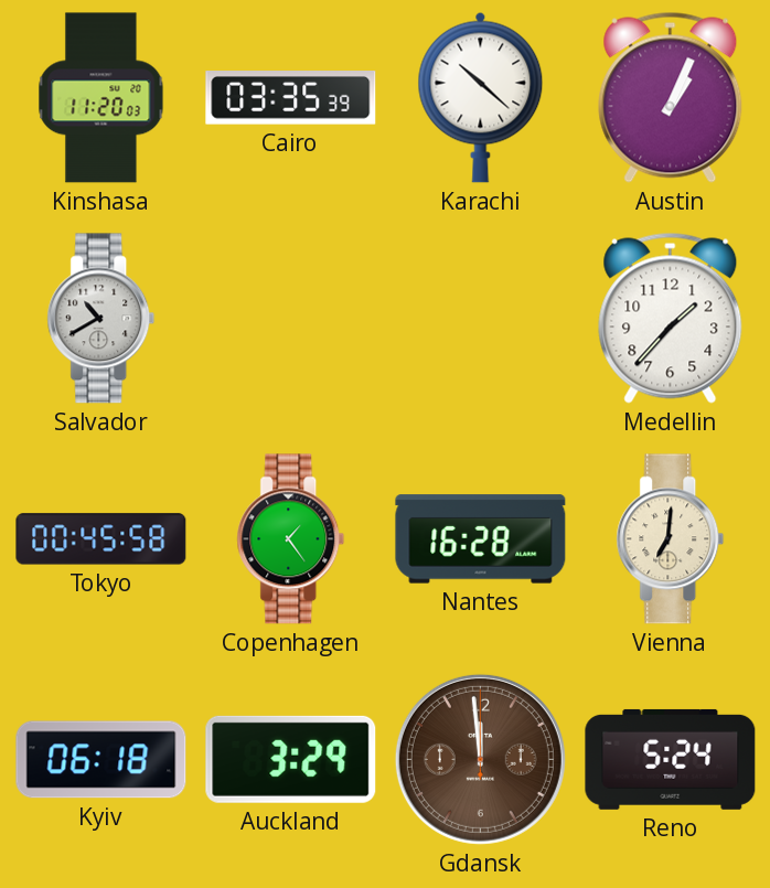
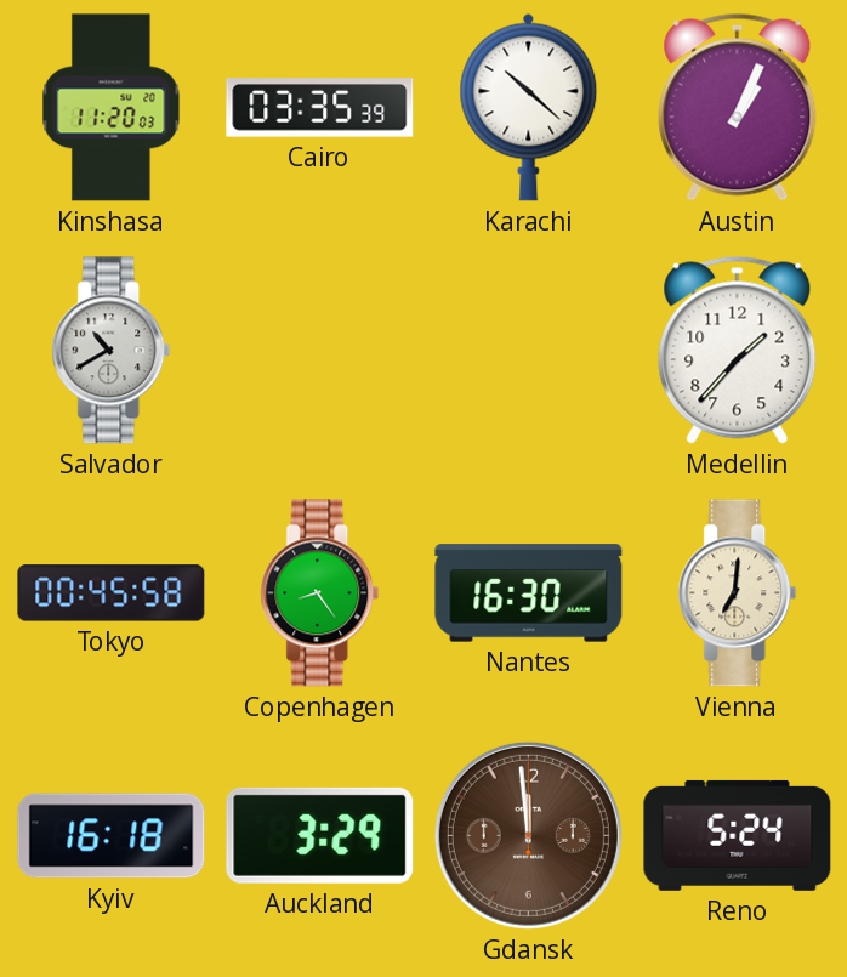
Copenhagen: 1:24 -> 8:24
Nantes: 16:28 -> 16:30
Kyiv: 06:18 -> 16:18
